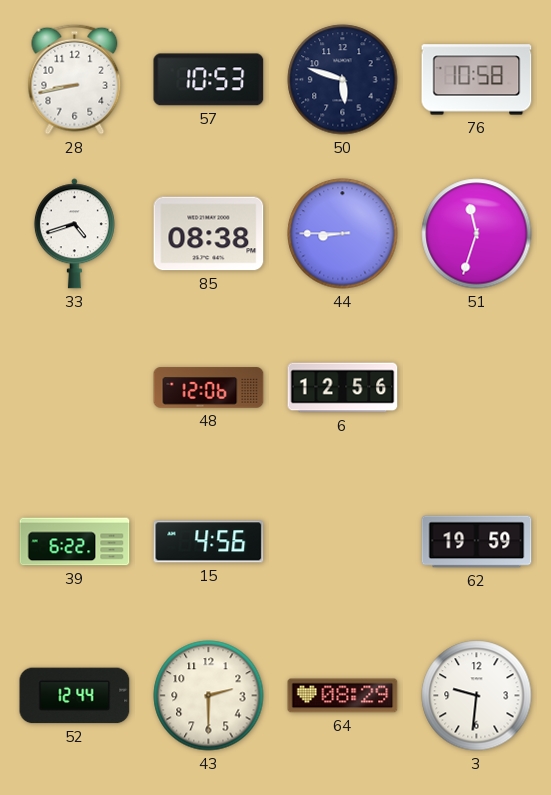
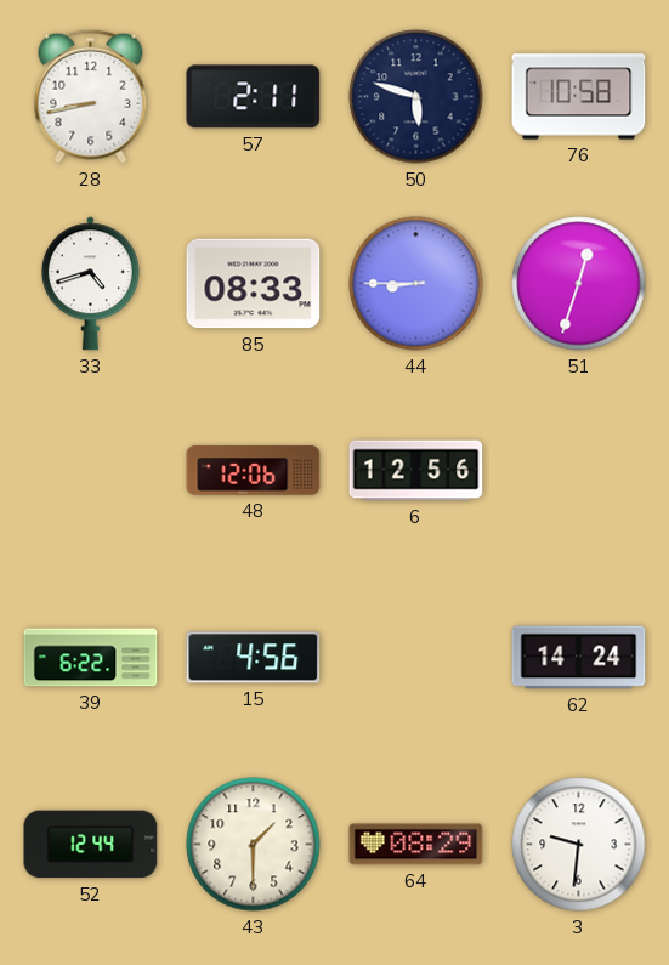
57: 10:53 -> 2:11
85: 08:38 -> 08:33
51: 11:33 -> 12:33
62: 19:59 -> 14:24
43: 2:30 -> 1:30
